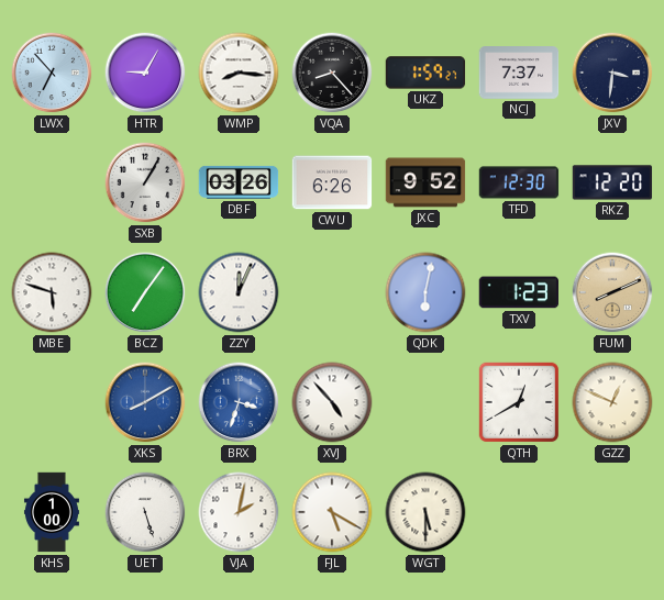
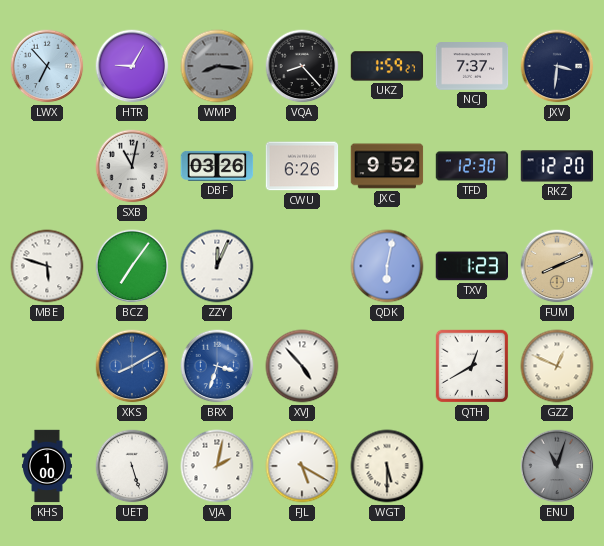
WMP dial: white -> grey
SXB: 1:05 -> 11:02
ENU: none -> 11:03
